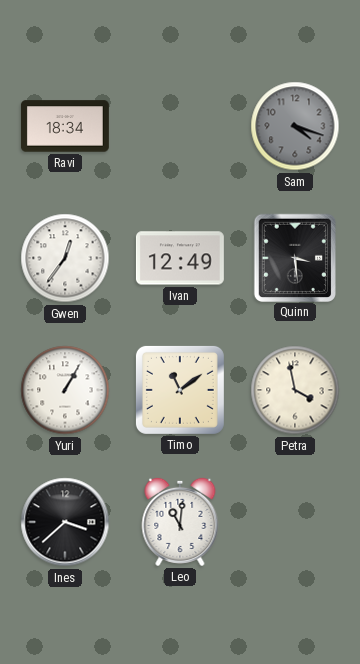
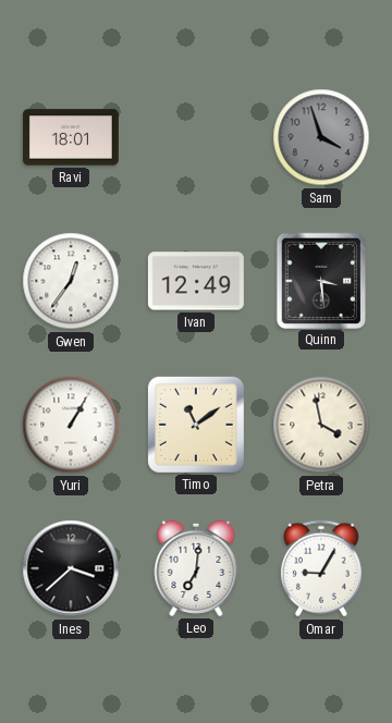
Ravi: 18:34 -> 18:01
Sam: 4:18 -> 3:57
Leo: 11:01 -> 7:01
Omar: none -> 9:05
